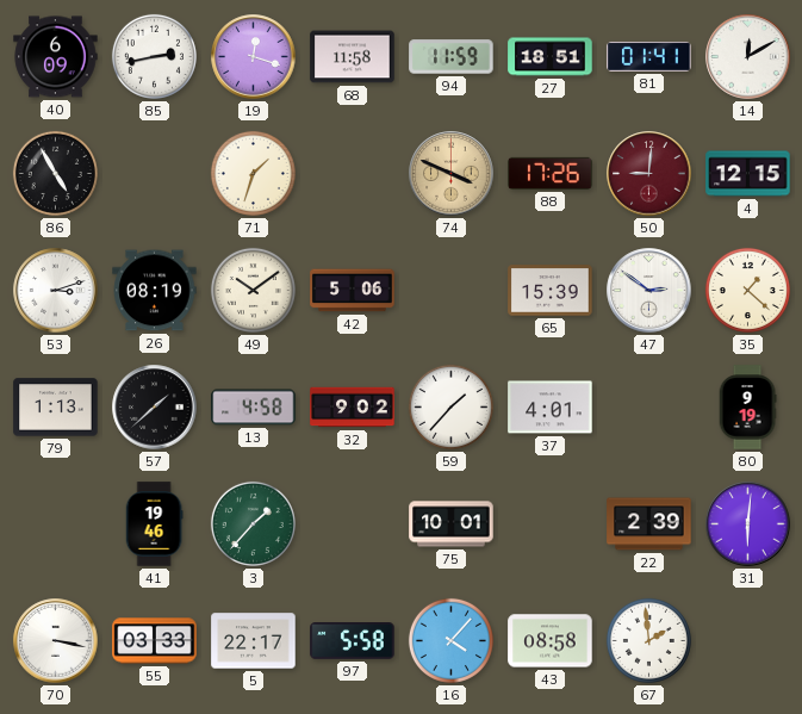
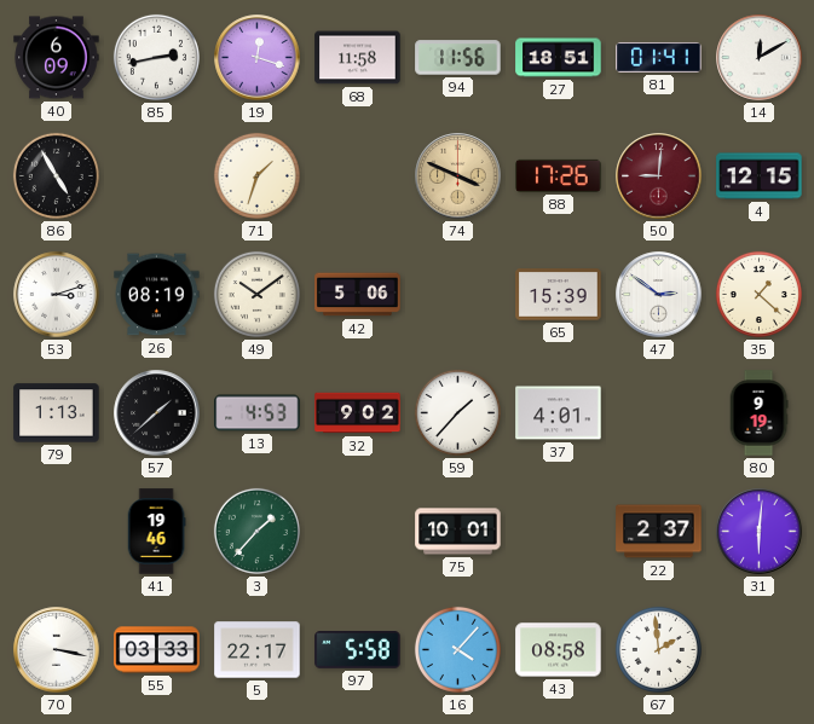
94: 11:59 -> 11:56
13: 4:58 -> 4:53
22: 2:39 -> 2:37
